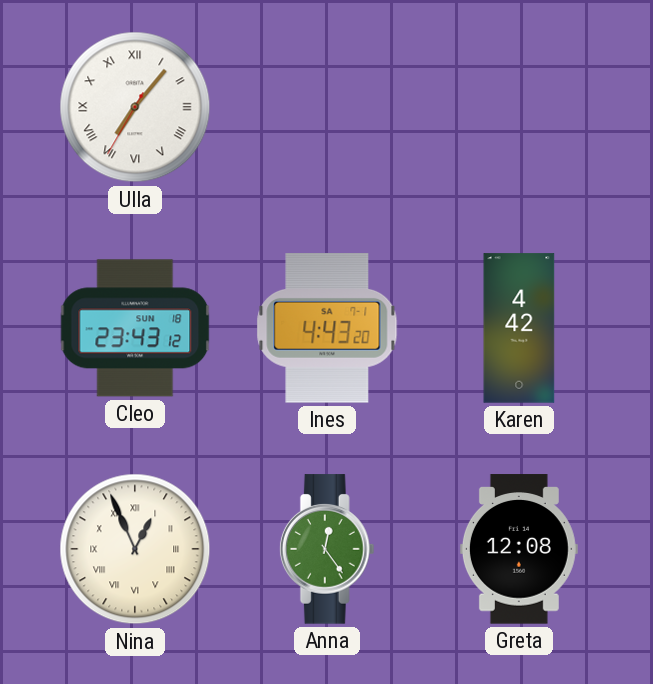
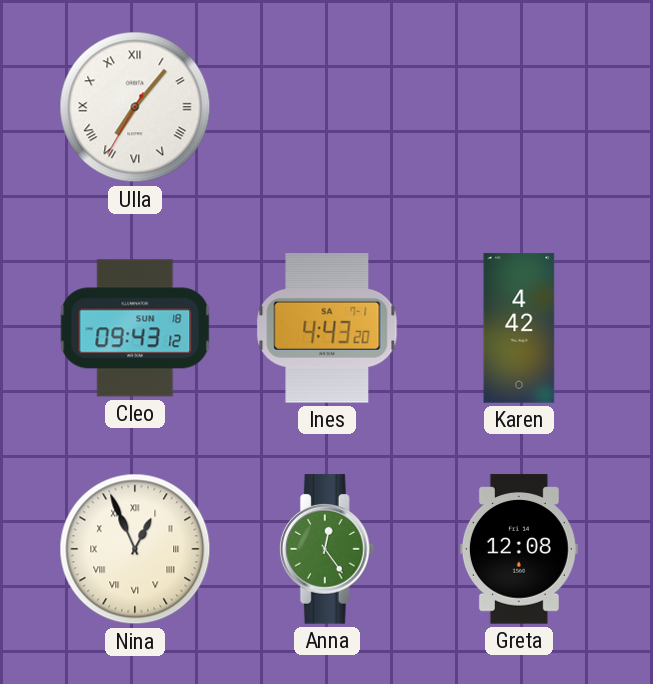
Cleo: 23:43 -> 09:43
